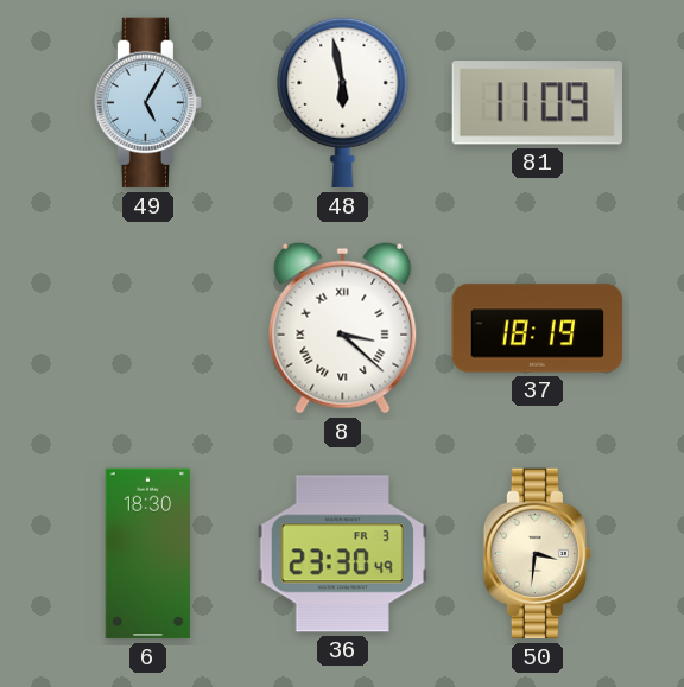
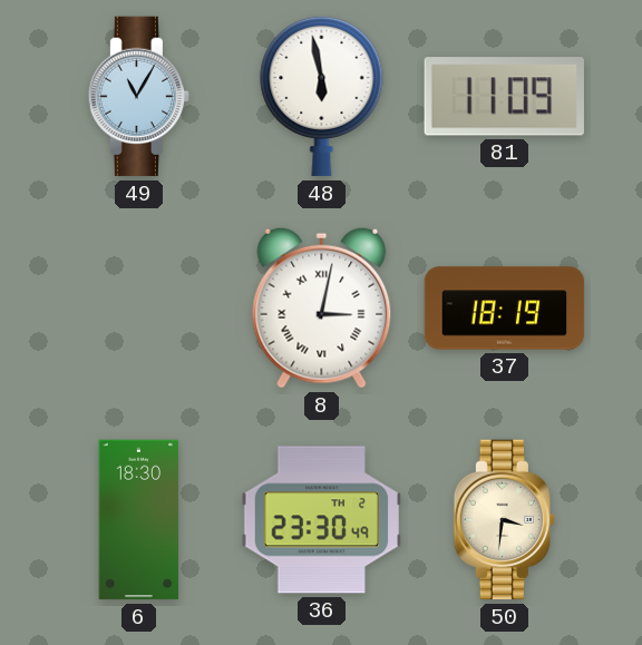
49: 5:05 -> 11:05
8: 3:22 -> 3:02
36 date: FR 3 -> TH 2
